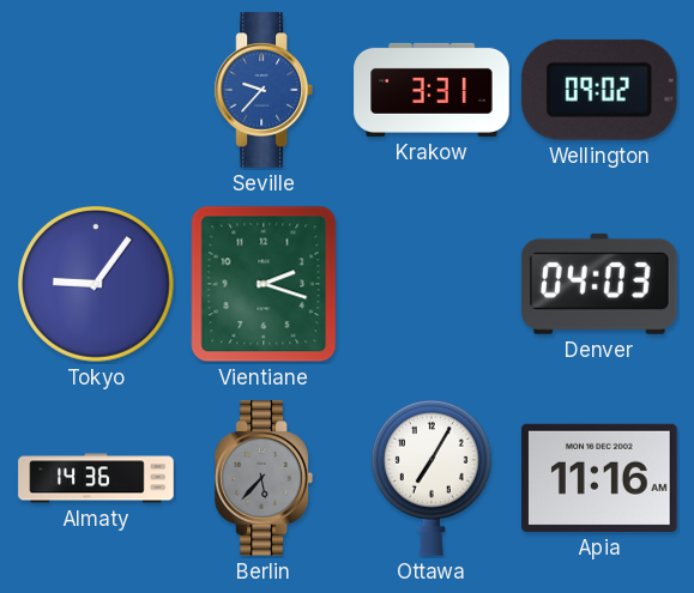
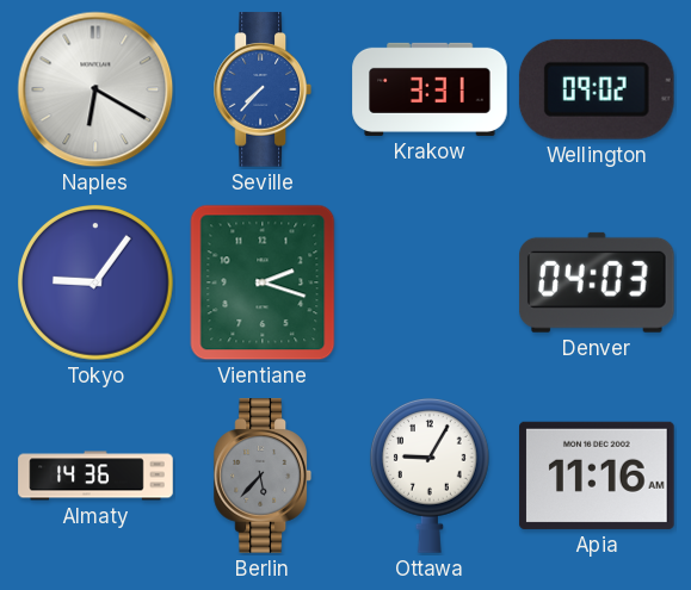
Naples: none -> 6:20
Seville: 9:37 -> 7:37
Ottawa: 7:05 -> 9:05
